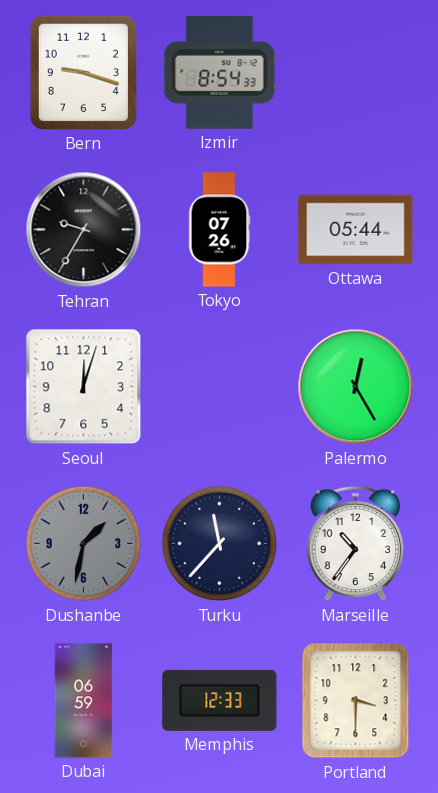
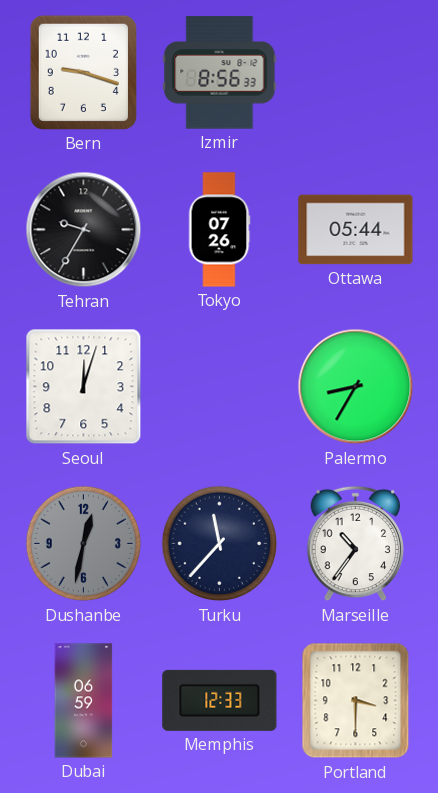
Izmir: 8:54 -> 8:56
Palermo: 12:25 -> 8:35
Dushanbe: 1:32 -> 12:32
